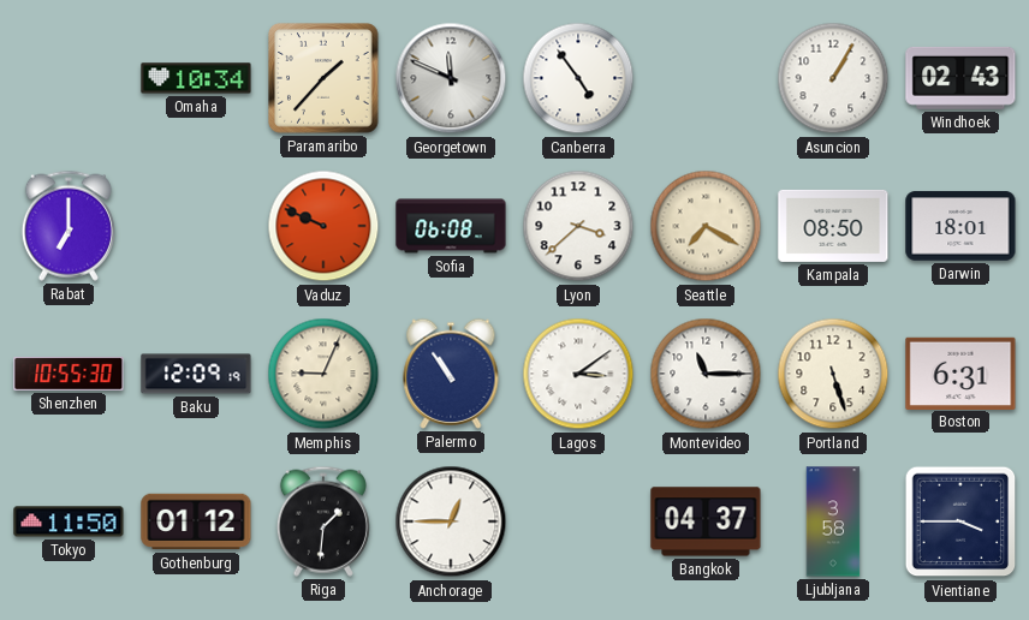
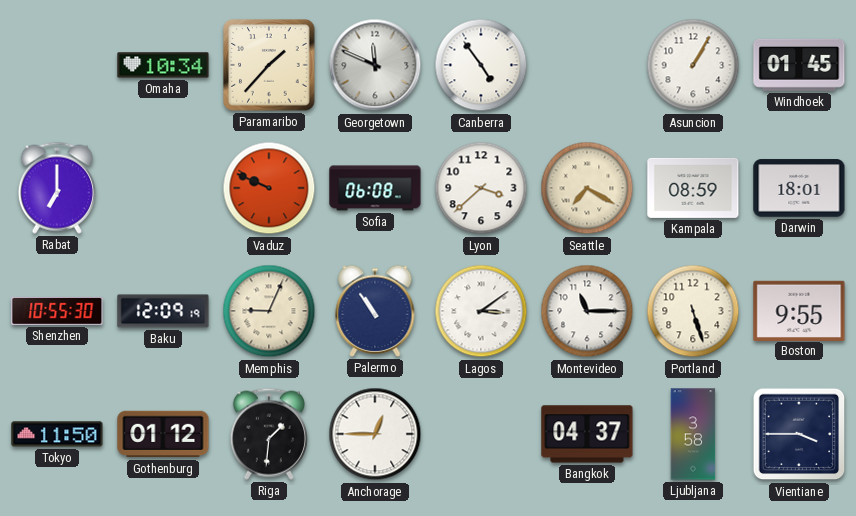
Windhoek: 02:43 -> 01:45
Kampala: 08:50 -> 08:59
Boston: 6:31 -> 9:55
